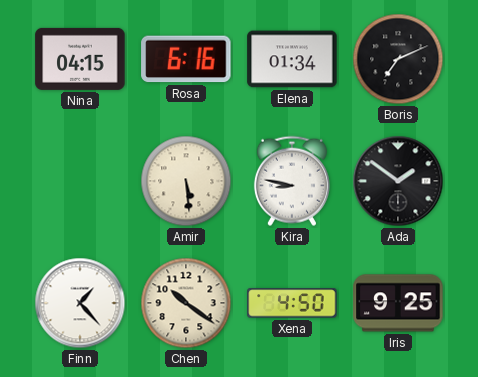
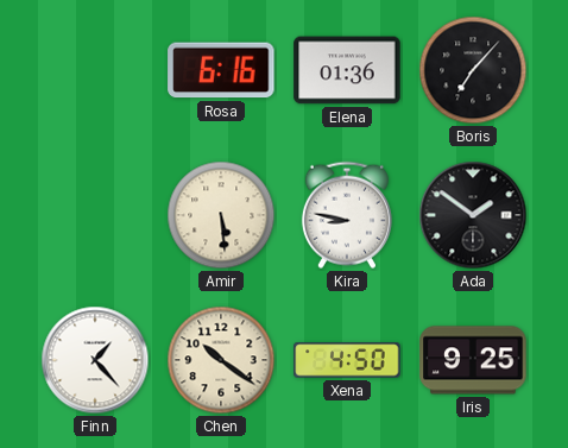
Nina: 04:15 -> none
Elena: 01:34 -> 01:36
Boris: 7:11 -> 7:07
